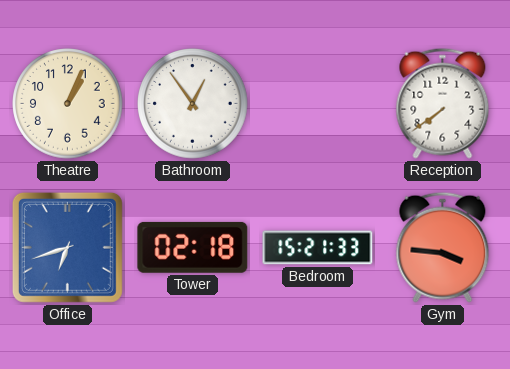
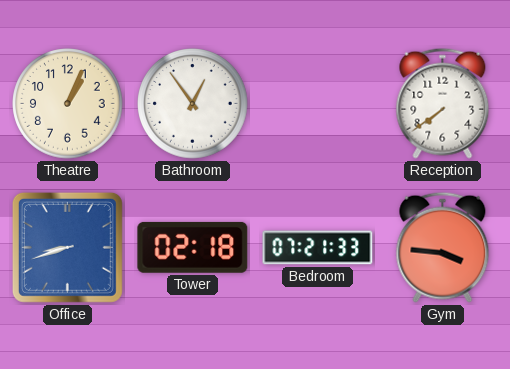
Office: 6:42 -> 8:42
Bedroom: 15:21 -> 07:21
